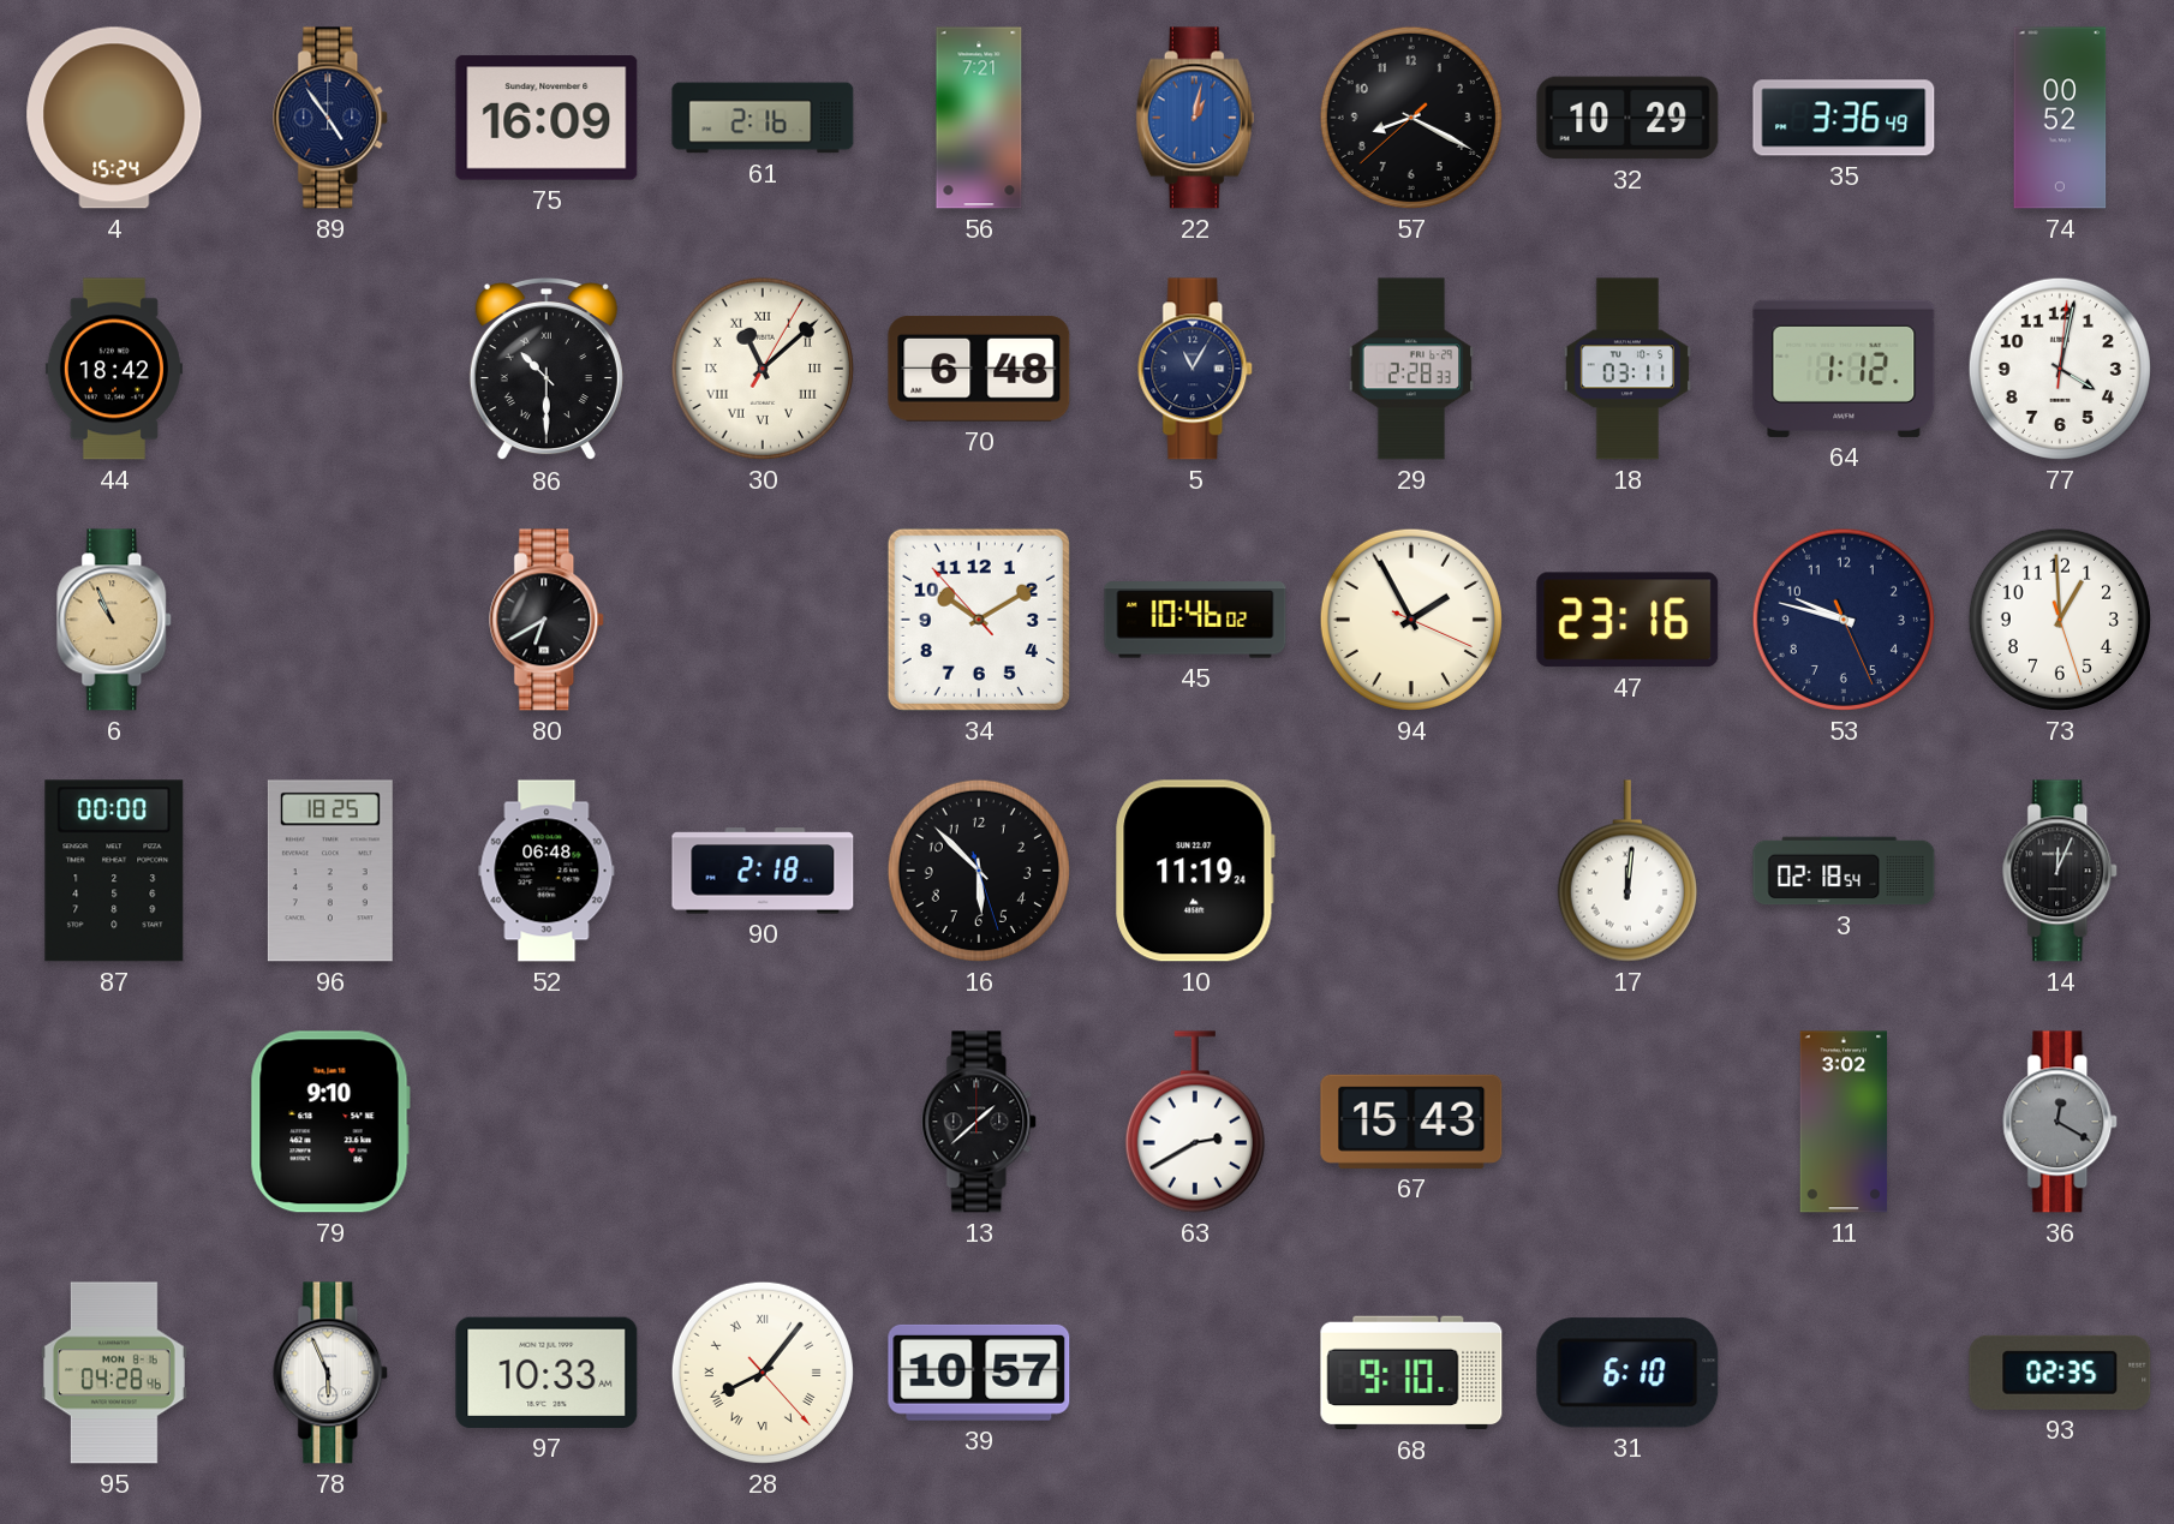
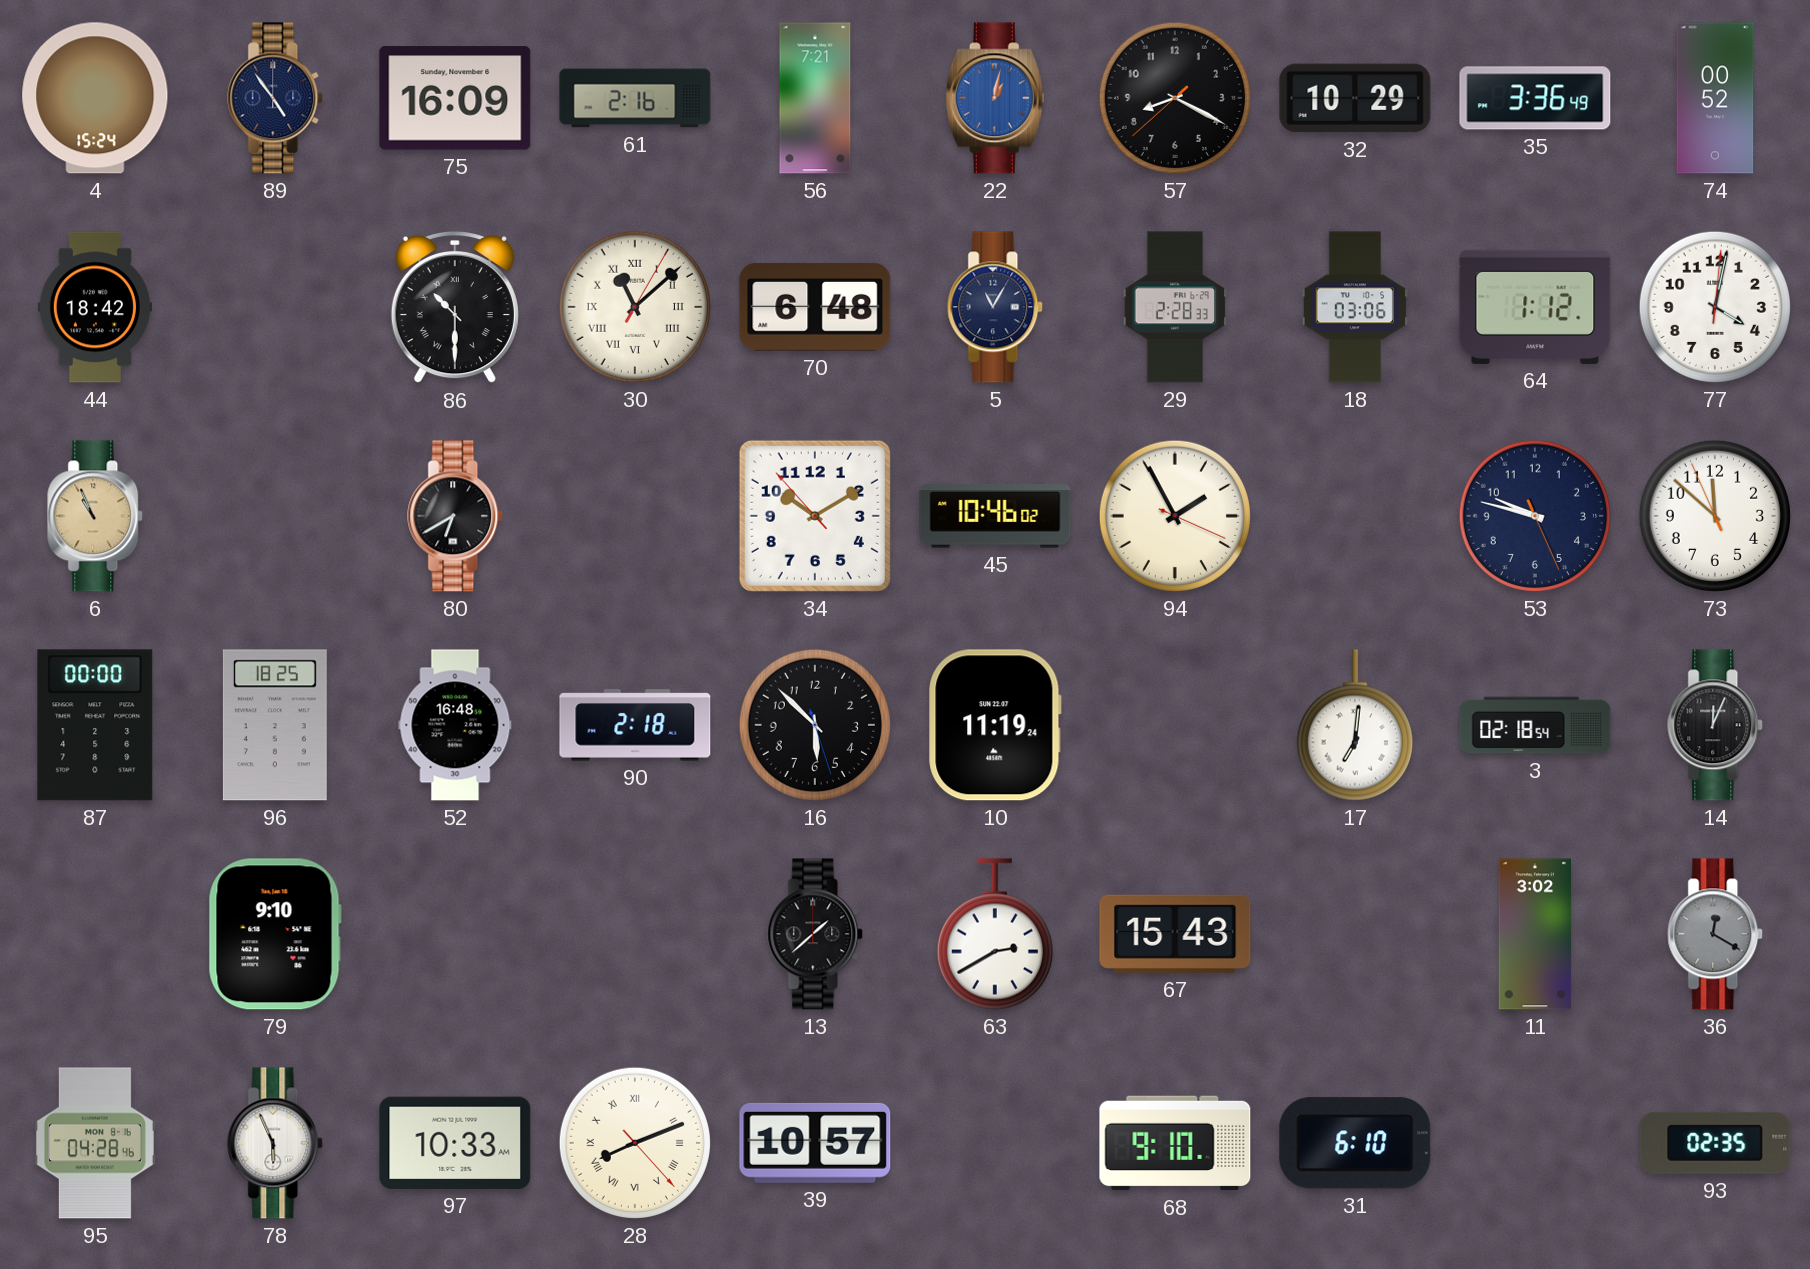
18: 03:11 -> 03:06
47: 23:16 -> none
73: 12:59 -> 11:51
52: 06:48 -> 16:48
17: 12:01 -> 7:01
28: 8:06 -> 8:11
